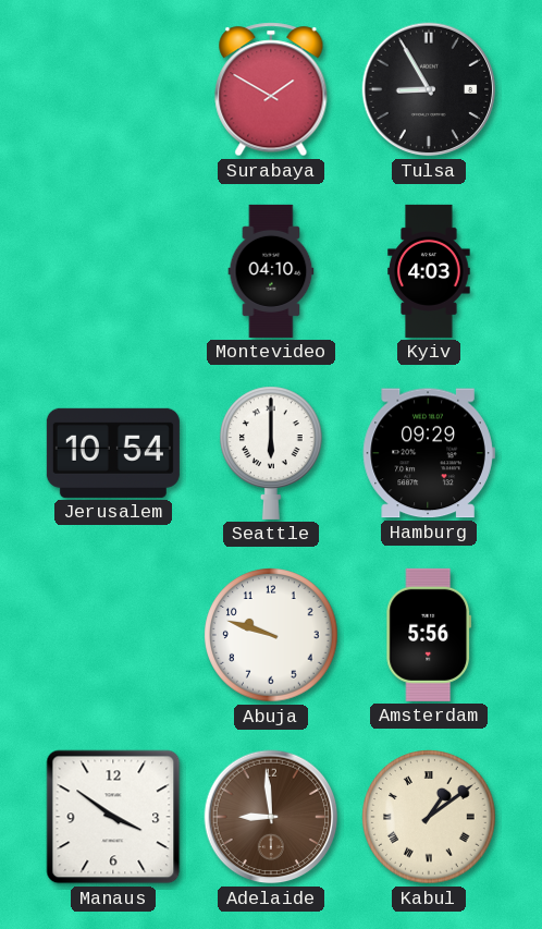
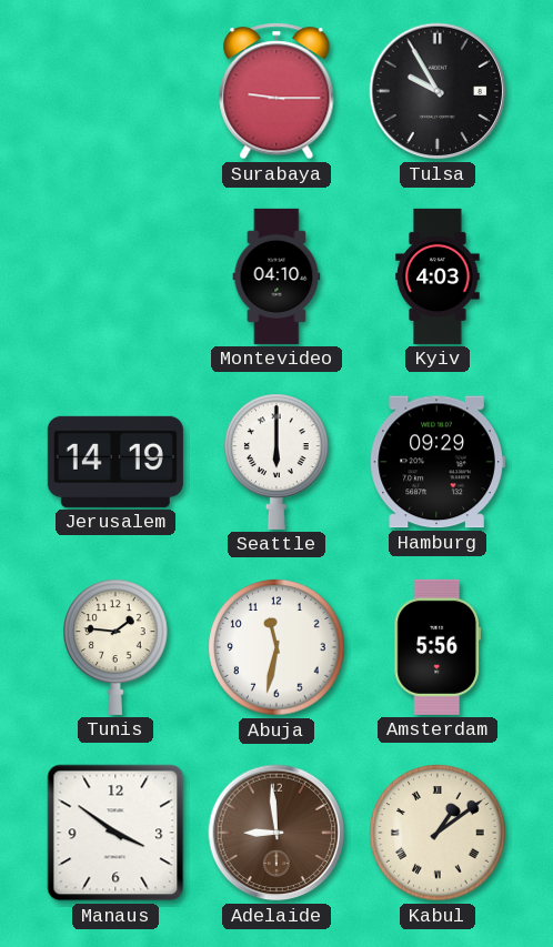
Surabaya: 1:50 -> 9:15
Tulsa: 8:55 -> 9:55
Jerusalem: 10:54 -> 14:19
Tunis: none -> 1:46
Abuja: 9:48 -> 11:32
